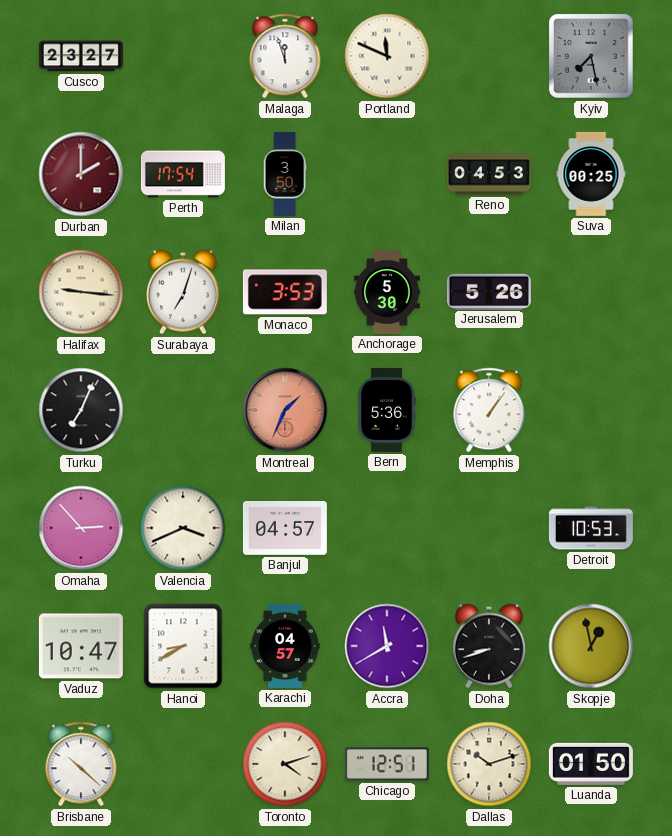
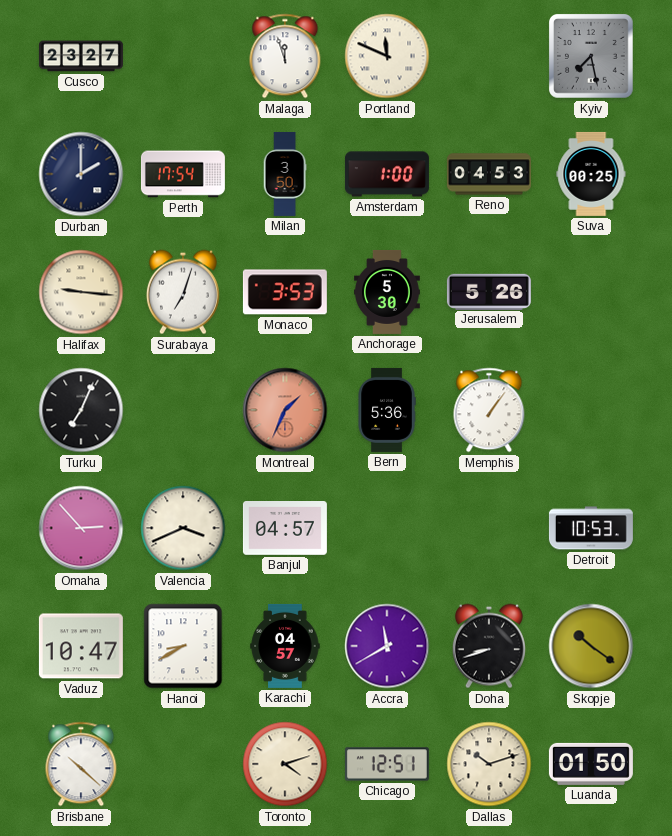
Durban dial: burgundy -> navy
Amsterdam: none -> 1:00
Skopje: 12:58 -> 10:21
